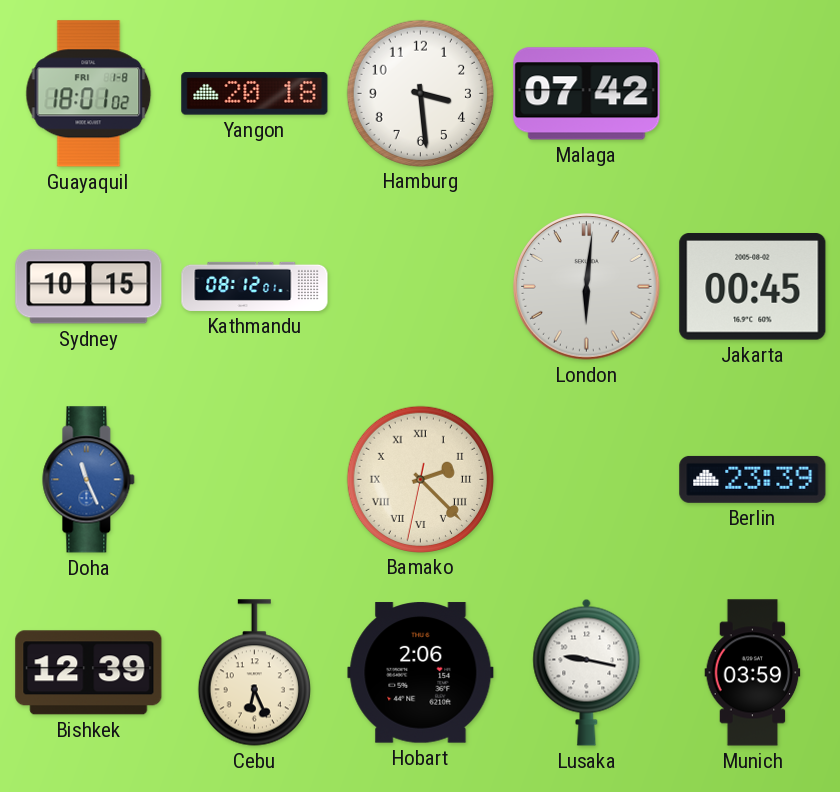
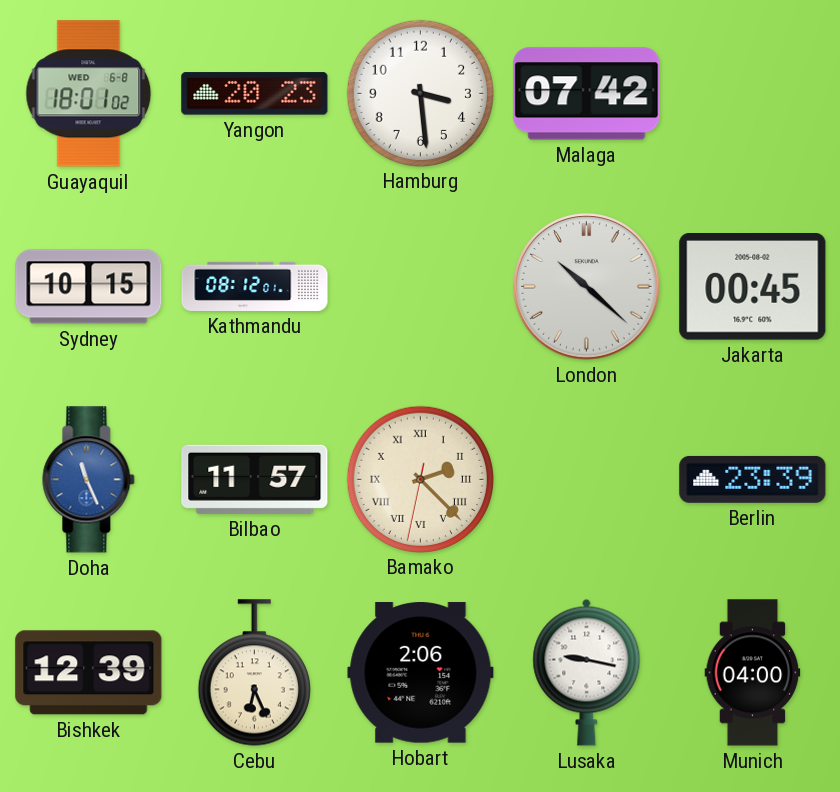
Guayaquil date: FRI 1-8 -> WED 6-8
Yangon: 20:18 -> 20:23
London: 6:01 -> 10:22
Bilbao: none -> 11:57
Munich: 03:59 -> 04:00
